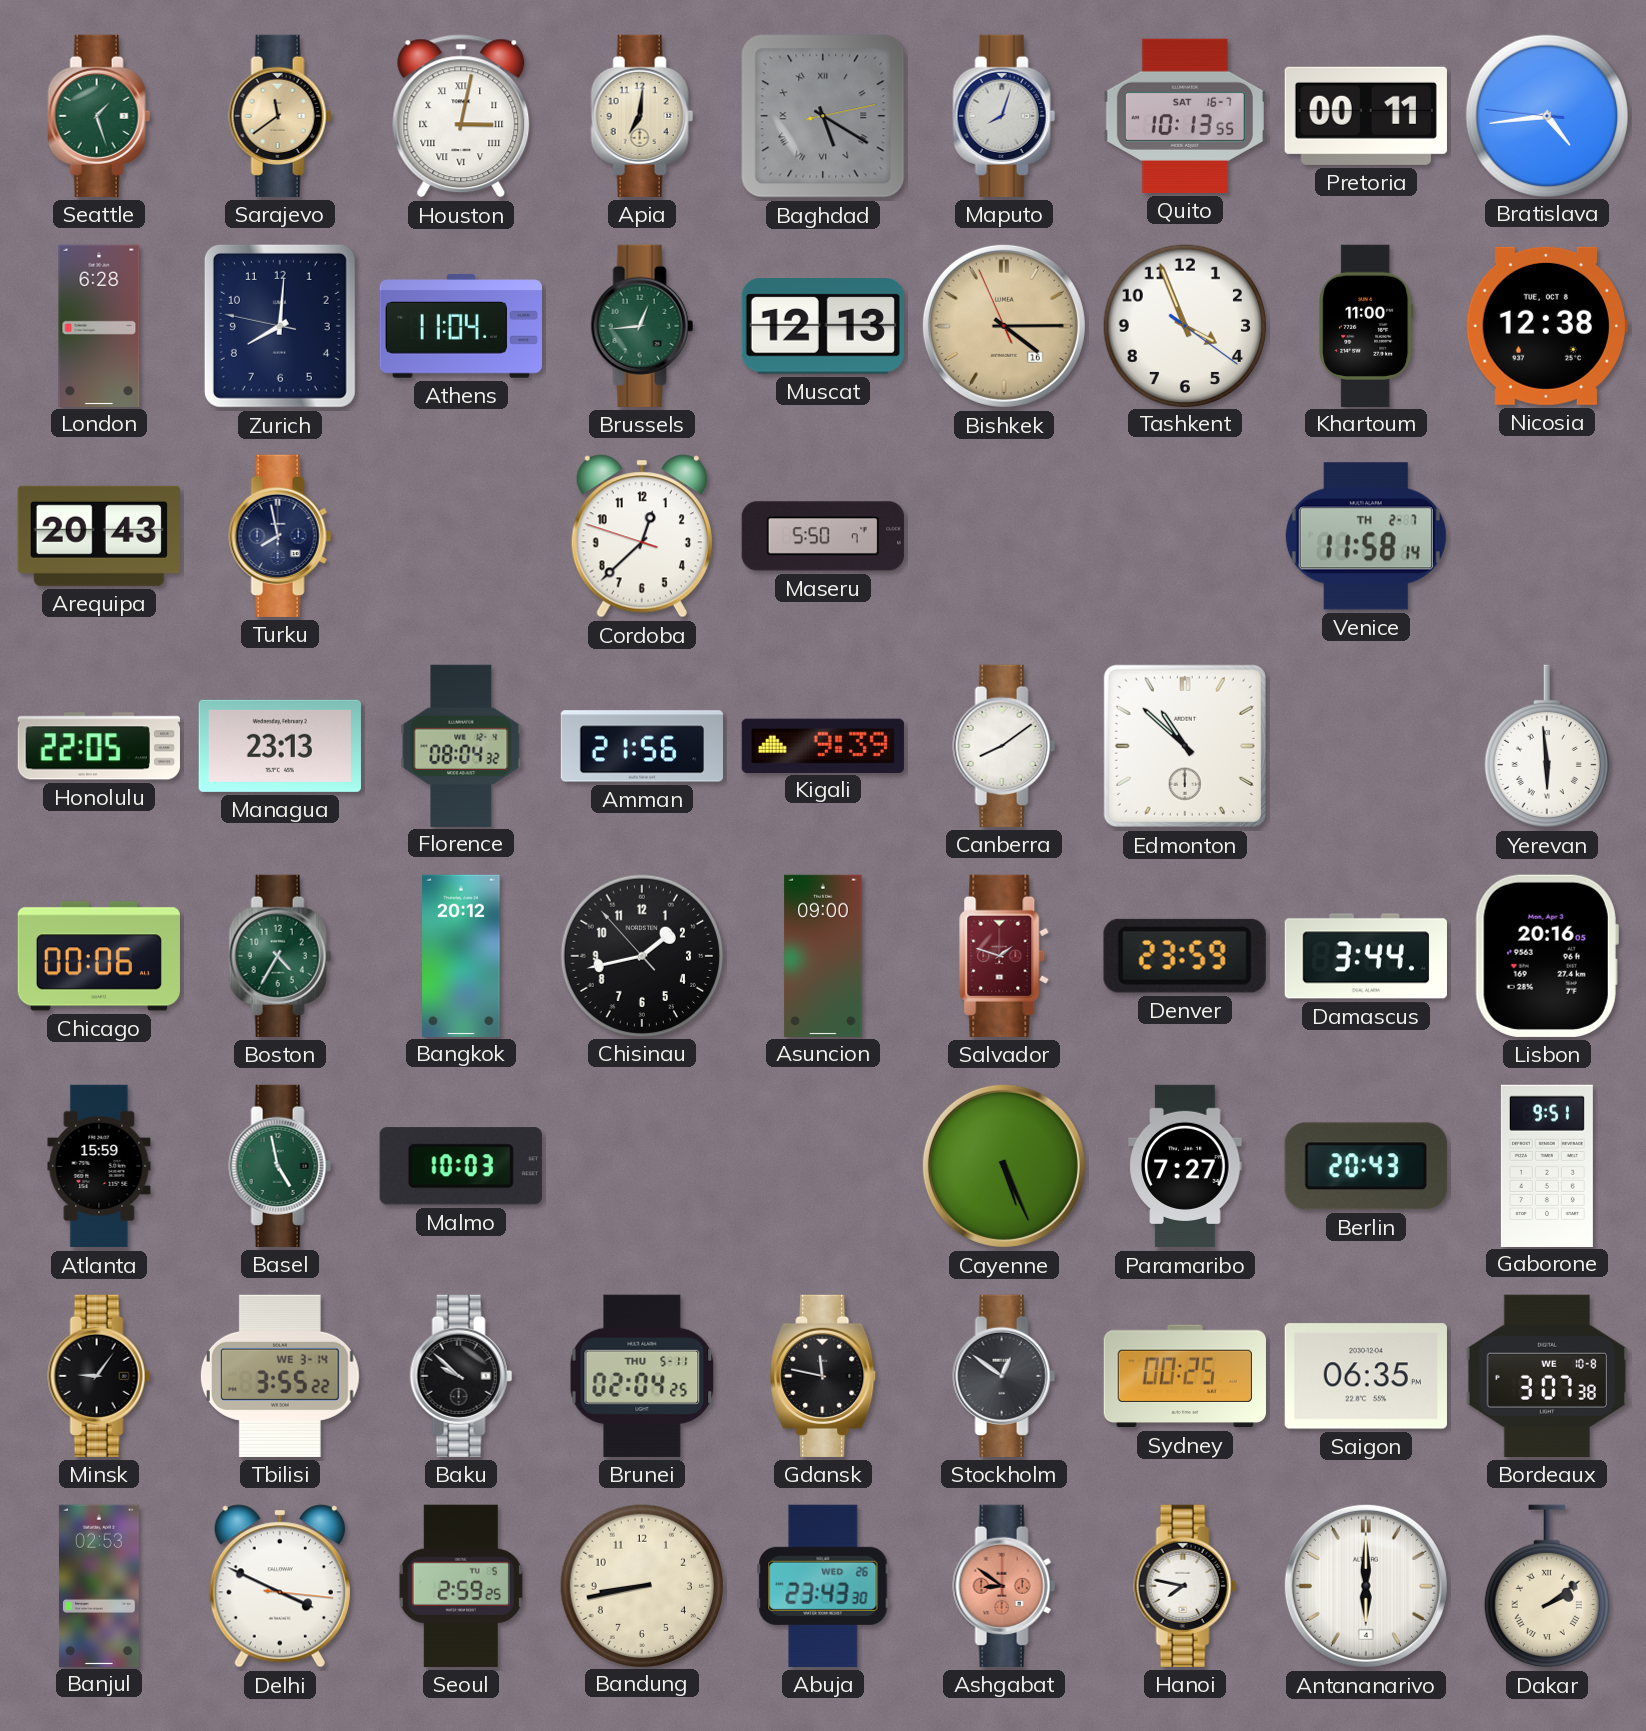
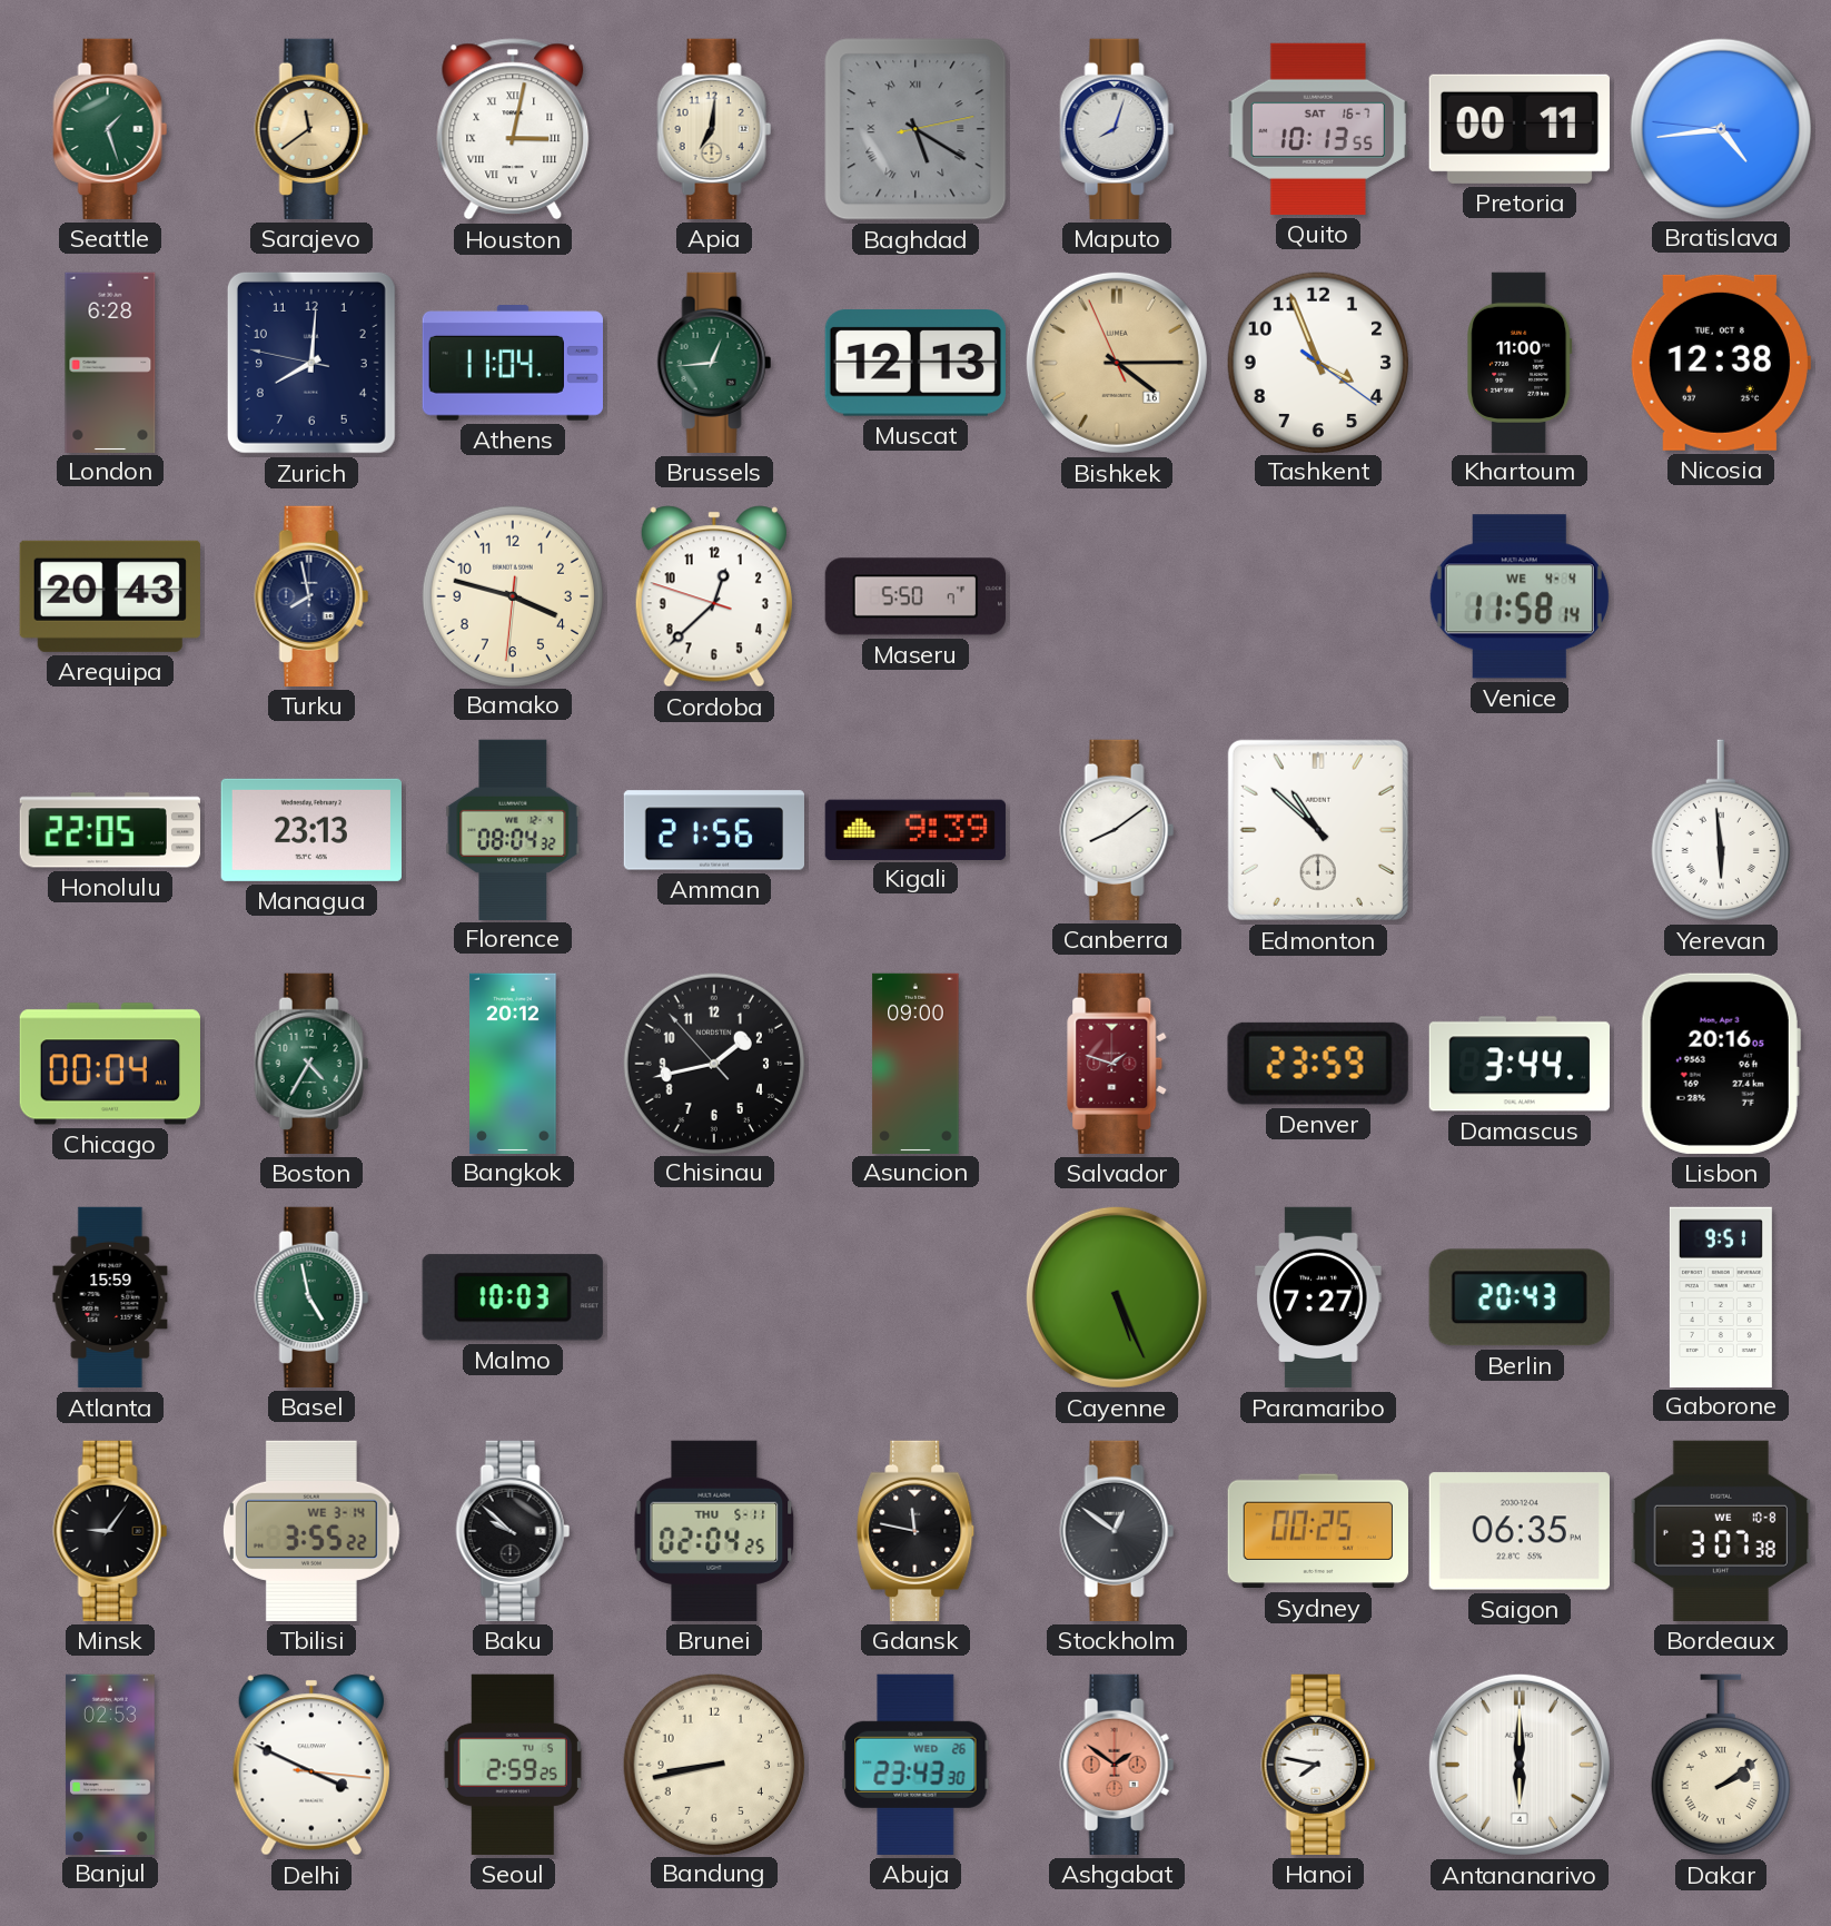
Bamako: none -> 3:47
Venice date: TH 2-7 -> WE 4-4
Chicago: 00:06 -> 00:04
Ashgabat: 8:51 -> 1:51
